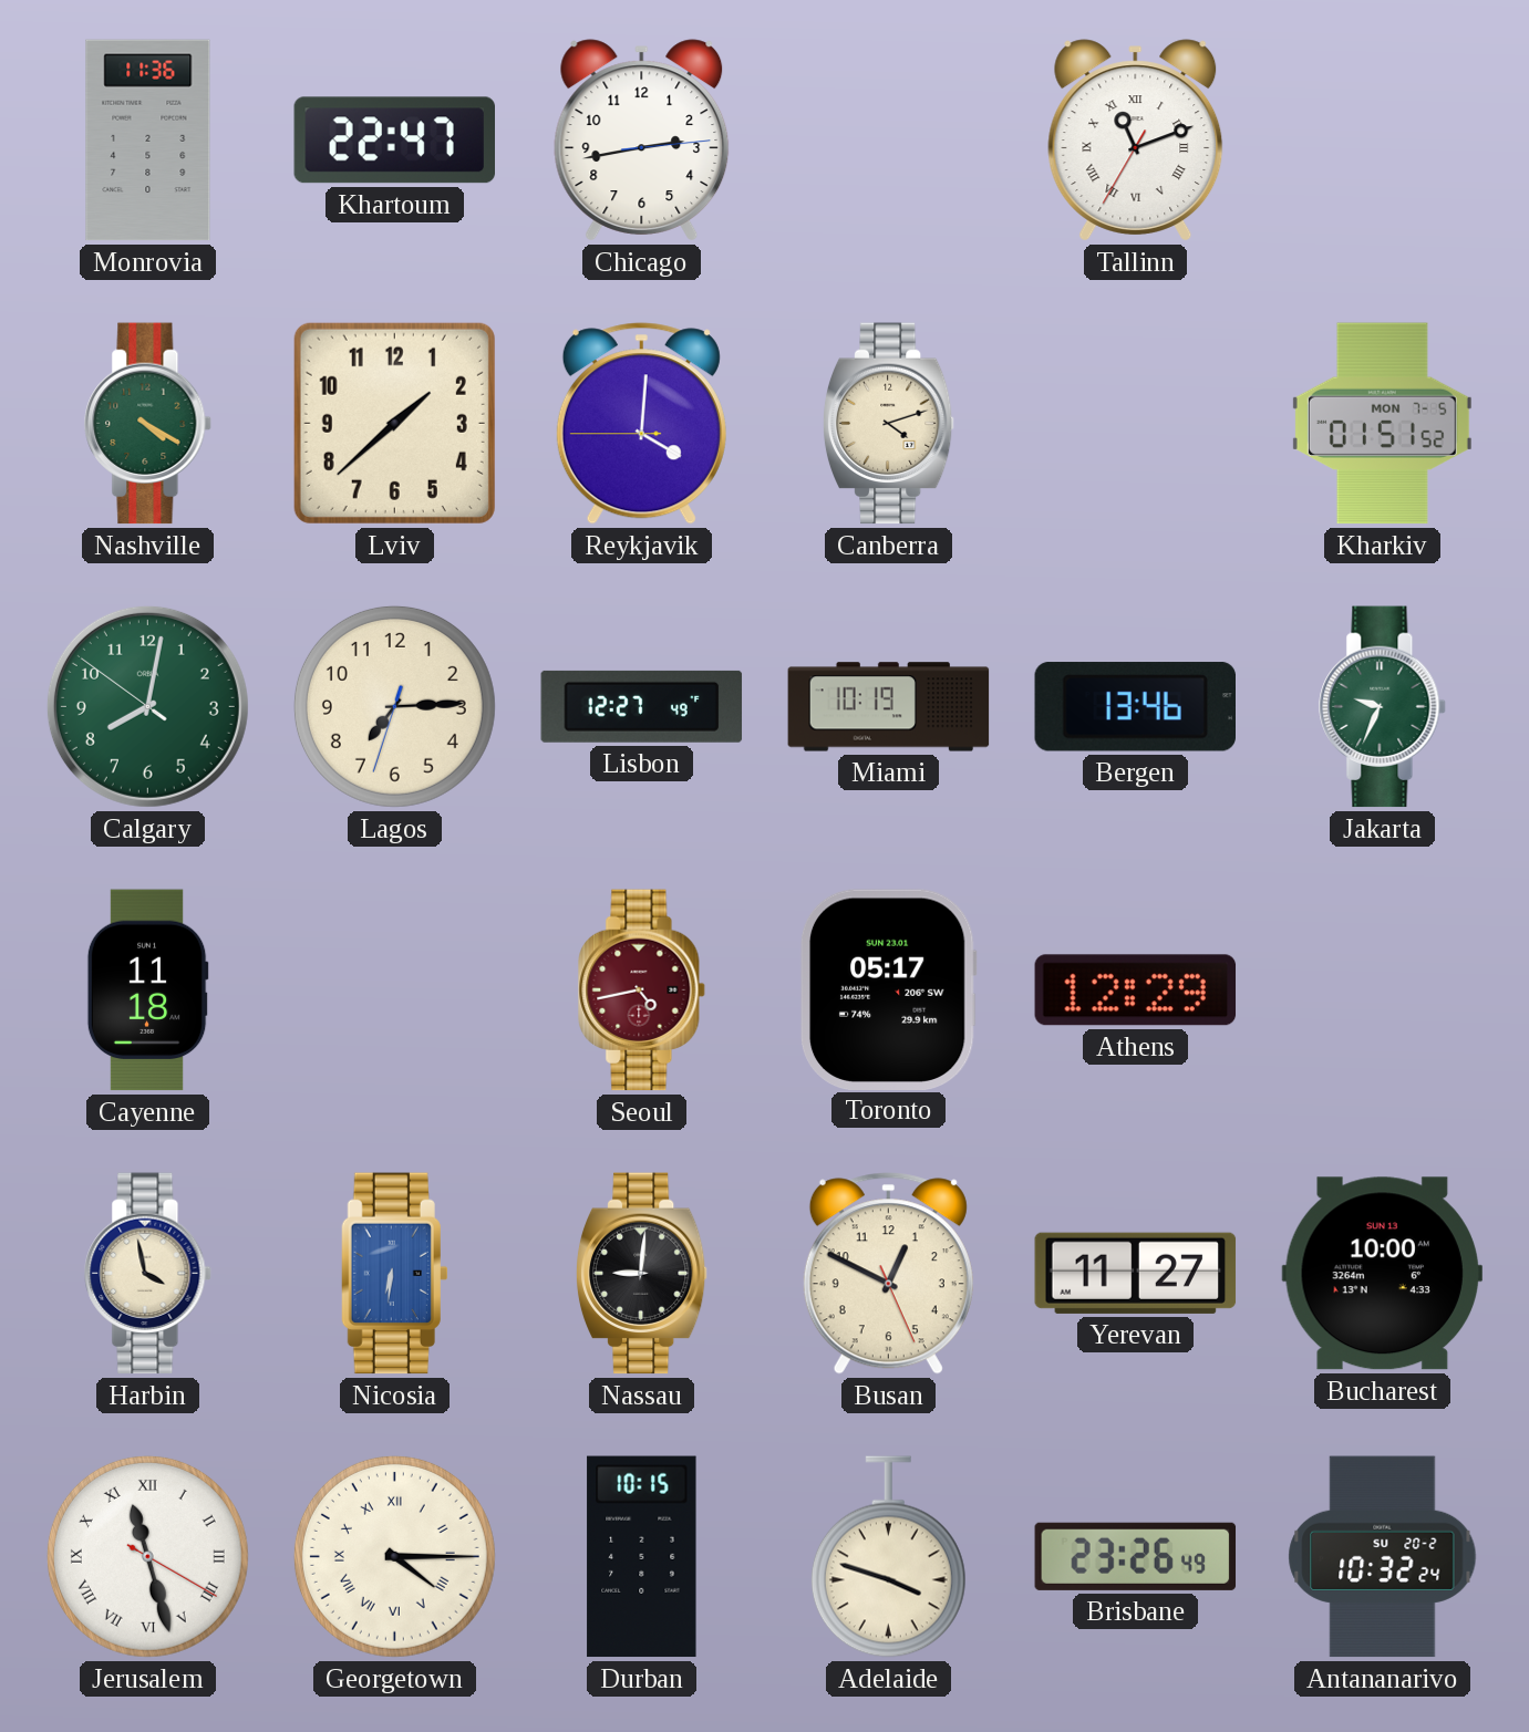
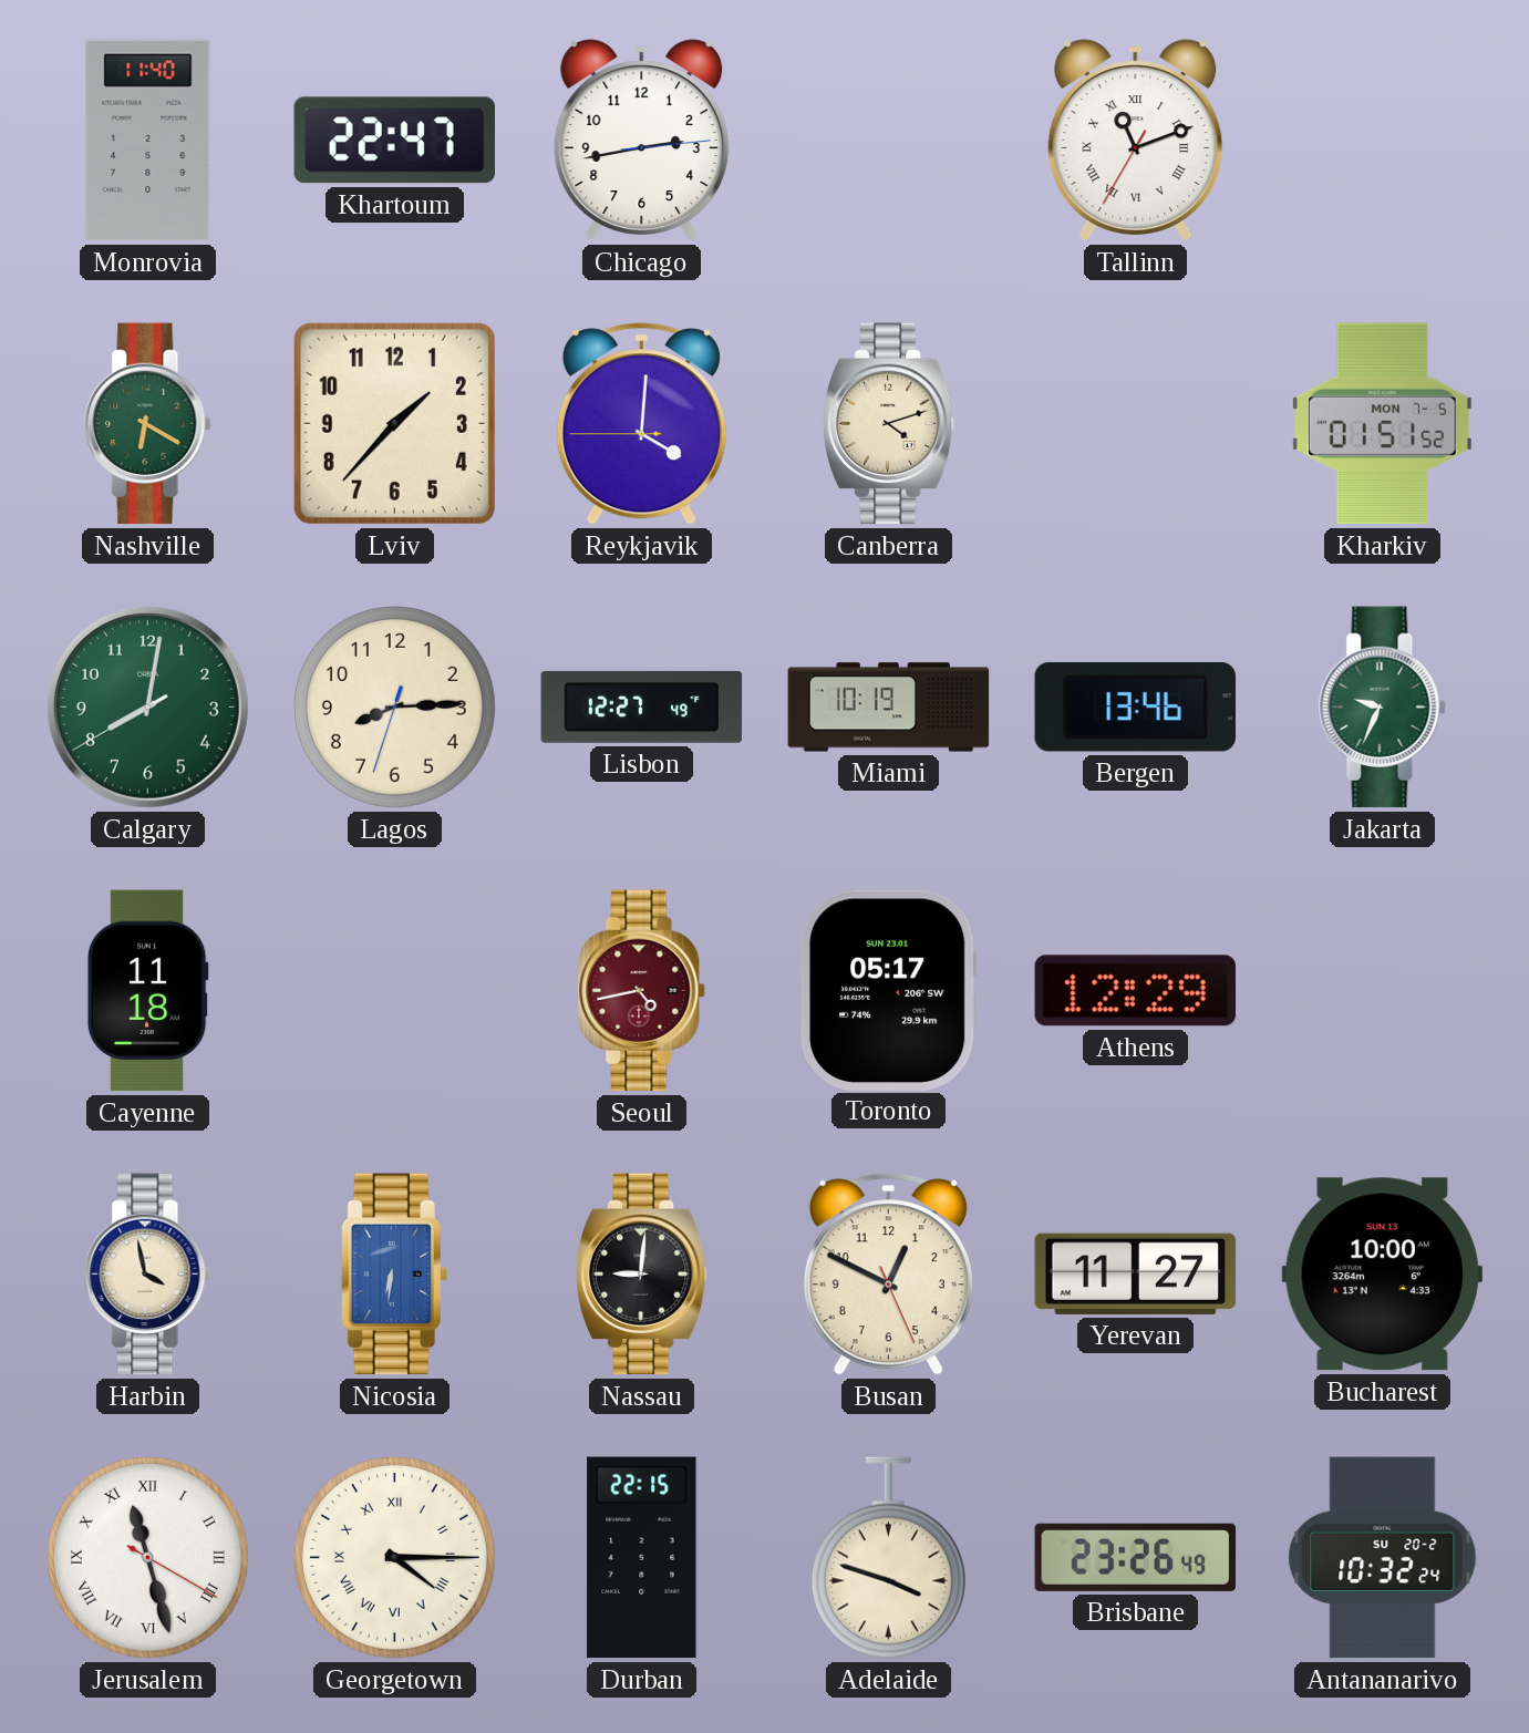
Monrovia: 11:36 -> 11:40
Nashville: 4:20 -> 6:20
Lviv: 1:38 -> 1:37
Calgary: 8:01:51 -> 8:01:40
Lagos: 7:14 -> 8:14
Durban: 10:15 -> 22:15
